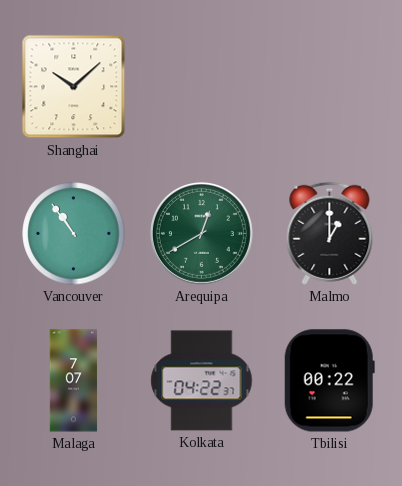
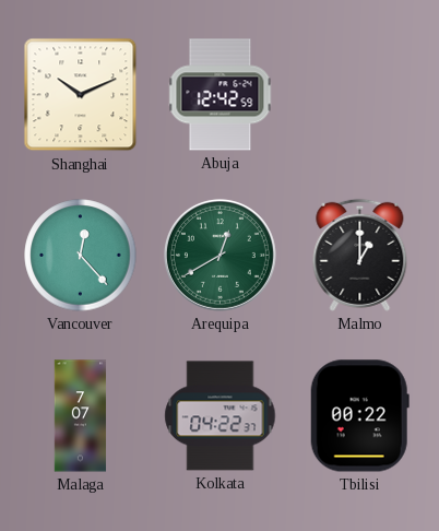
Shanghai: 10:08 -> 10:11
Abuja: none -> 12:42
Vancouver: 10:54 -> 12:23
